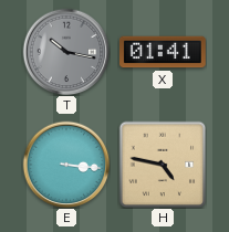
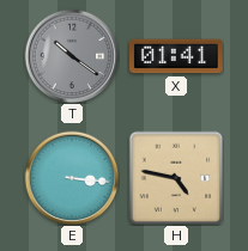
T: 10:17 -> 10:21
